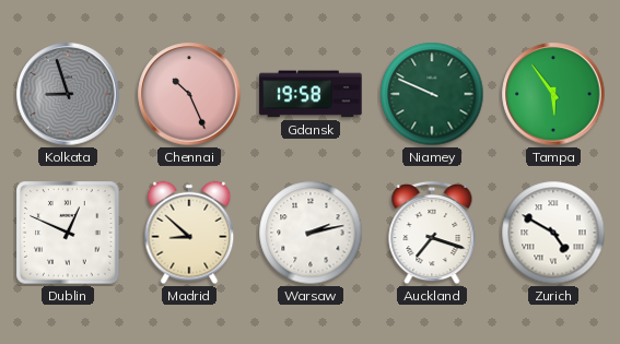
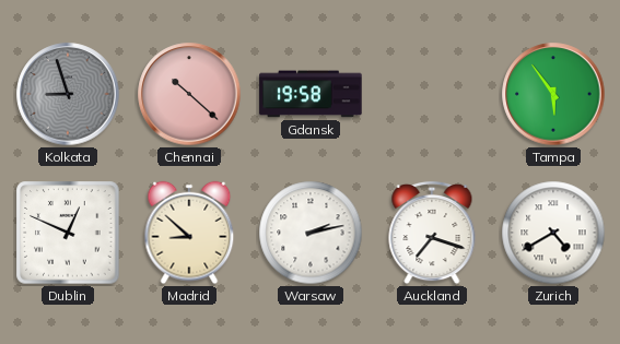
Chennai: 10:26 -> 10:22
Niamey: 9:49 -> none
Zurich: 4:50 -> 4:40
